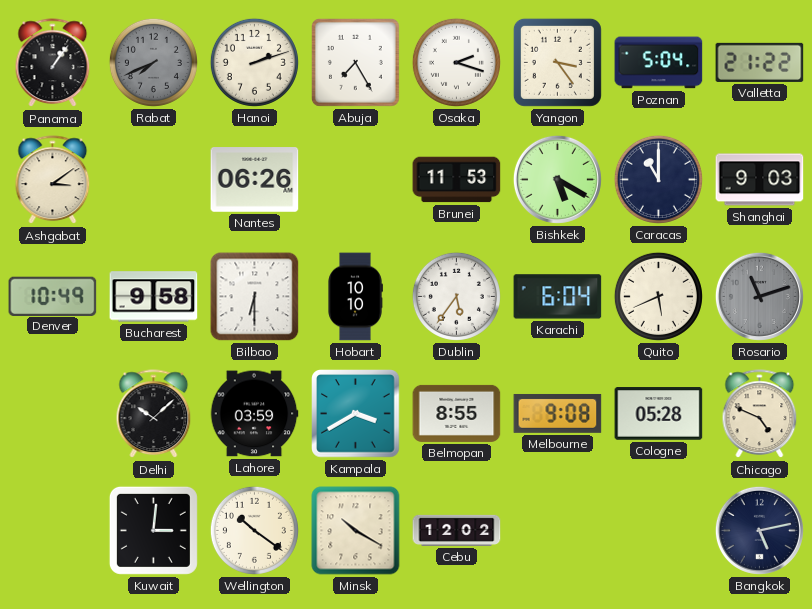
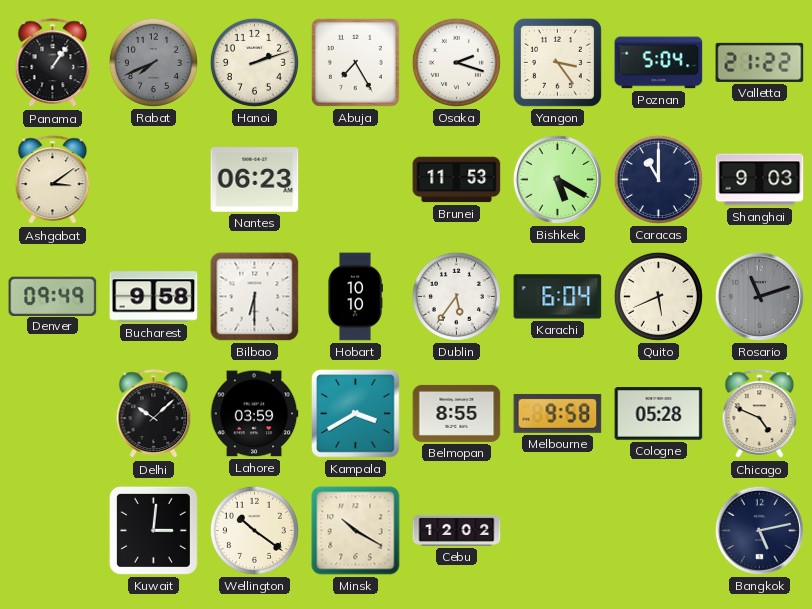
Nantes: 06:26 -> 06:23
Denver: 10:49 -> 09:49
Melbourne: 9:08 -> 9:58
